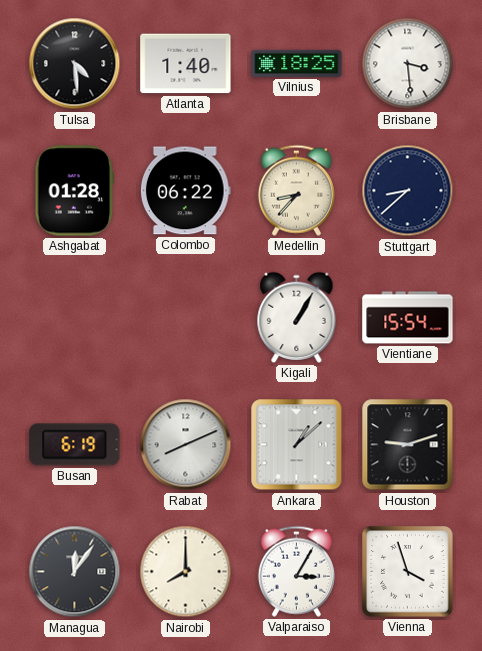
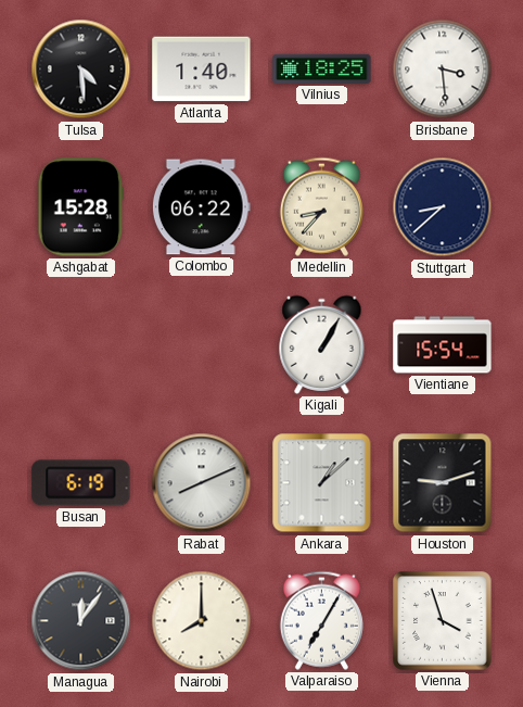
Ashgabat: 01:28 -> 15:28
Valparaiso: 3:05 -> 7:05
